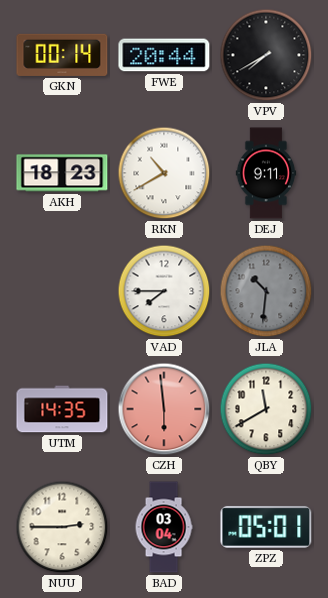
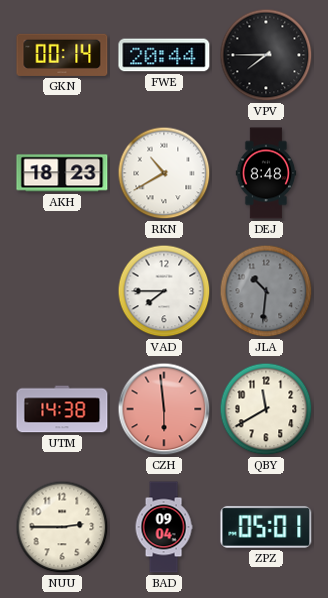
VPV: 7:40 -> 7:45
DEJ: 9:11 -> 8:48
UTM: 14:35 -> 14:38
BAD: 03:04 -> 09:04
